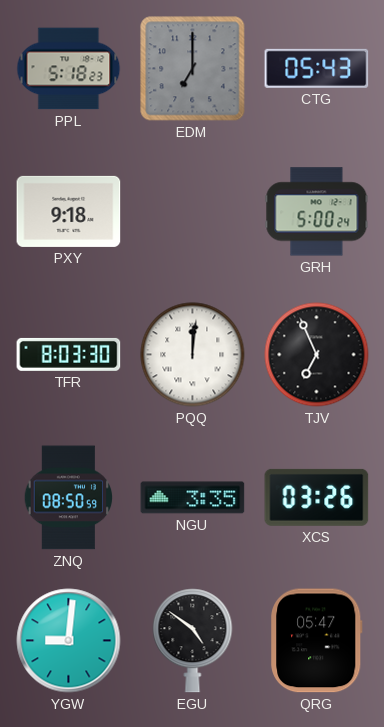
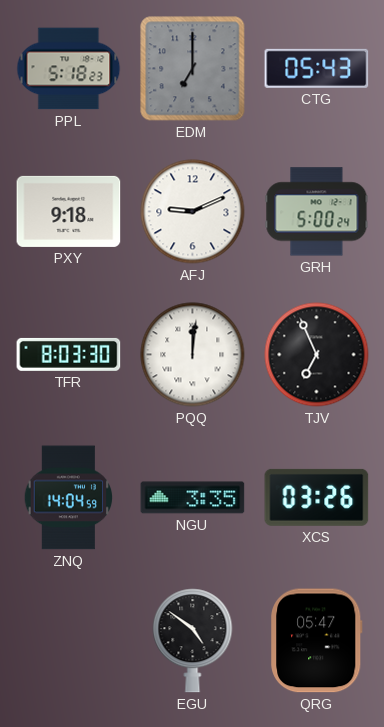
AFJ: none -> 9:11
ZNQ: 08:50 -> 14:04
YGW: 9:01 -> none
